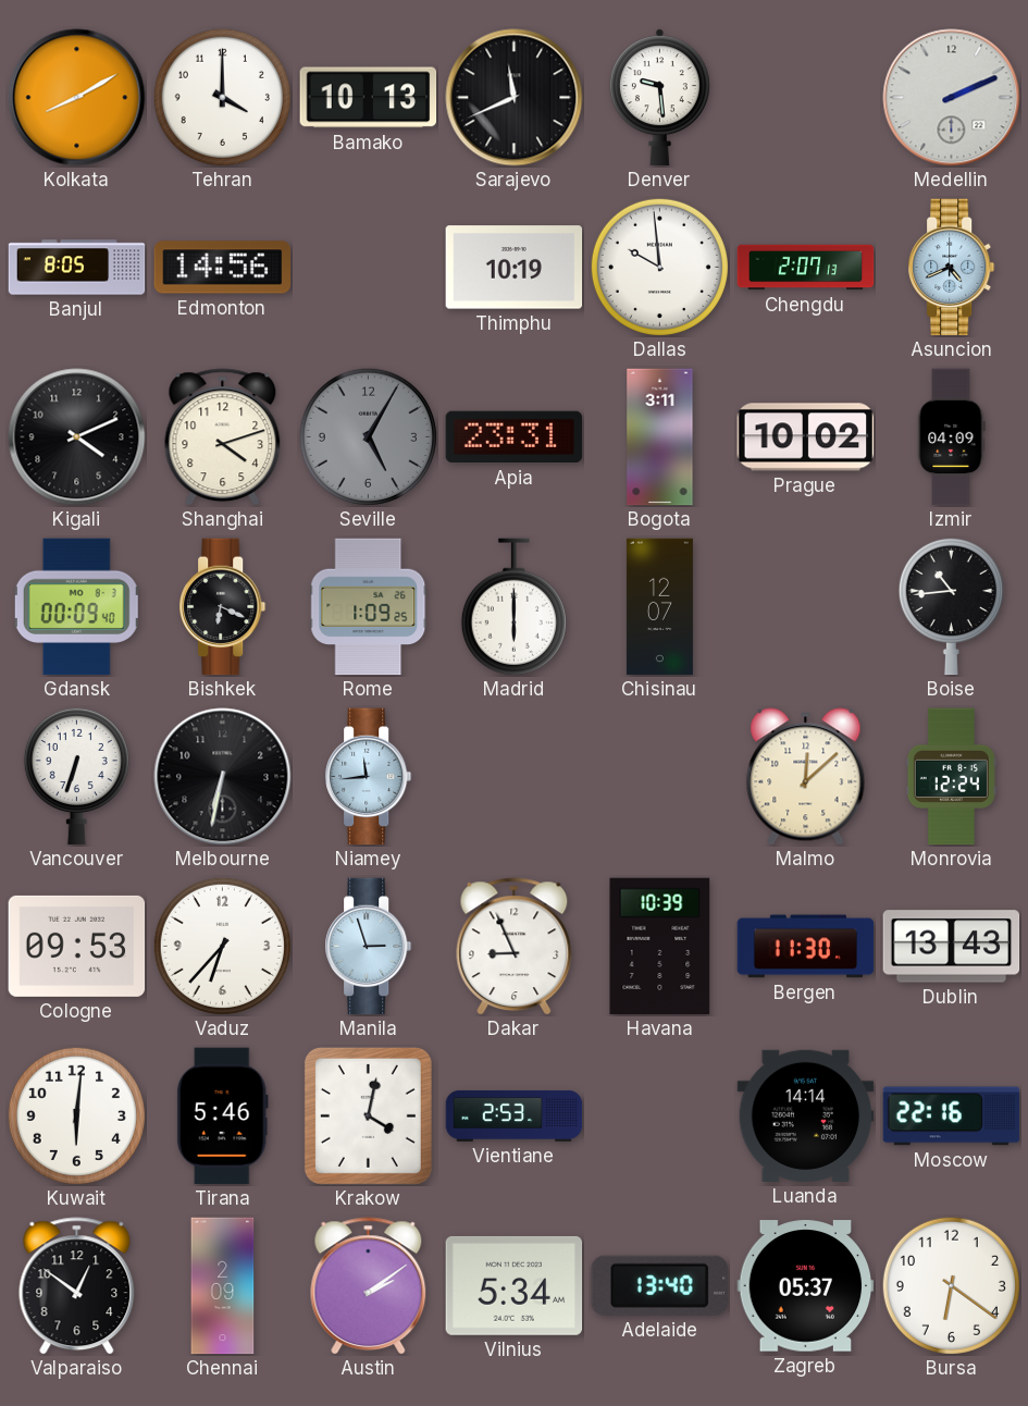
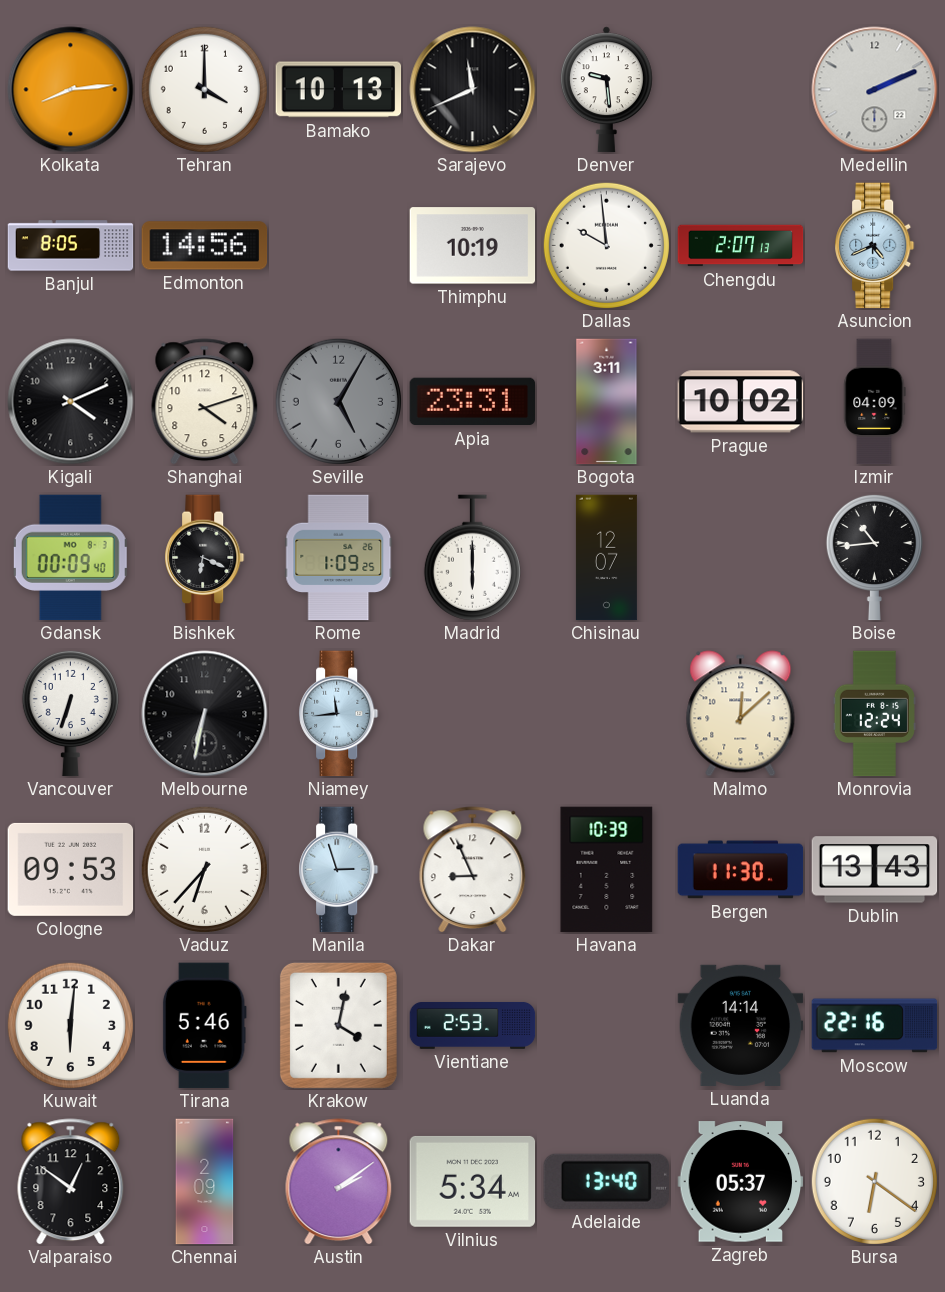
Kolkata: 8:10 -> 8:14
